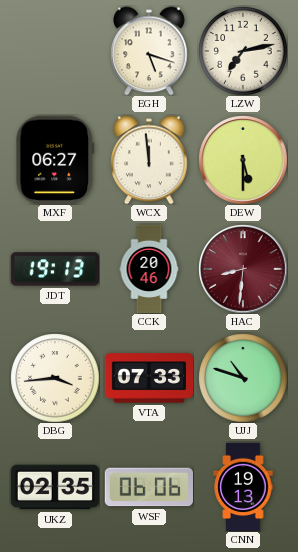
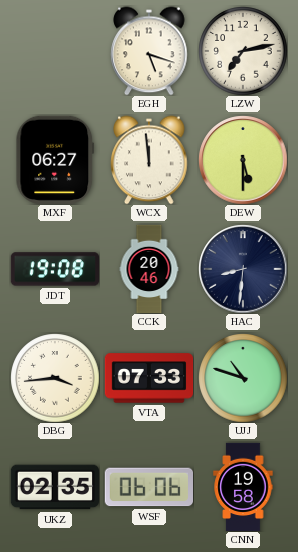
JDT: 19:13 -> 19:08
HAC dial: burgundy -> navy
CNN: 19:13 -> 19:58
